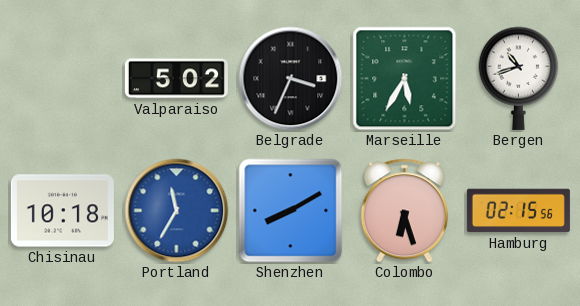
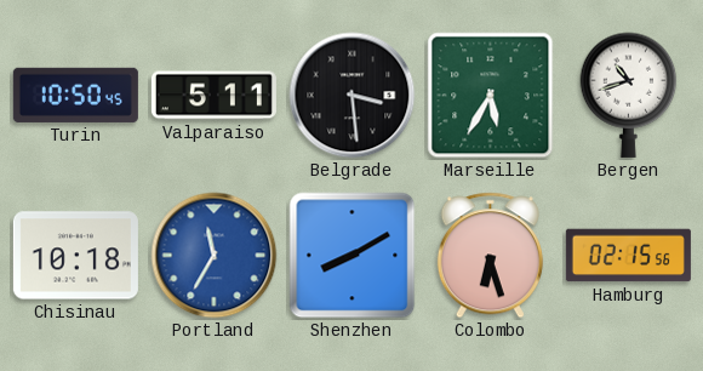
Turin: none -> 10:50
Valparaiso: 5:02 -> 5:11
Belgrade: 3:34 -> 3:29
